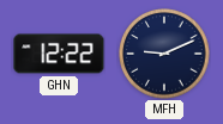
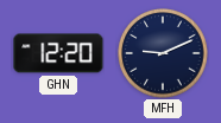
GHN: 12:22 -> 12:20
